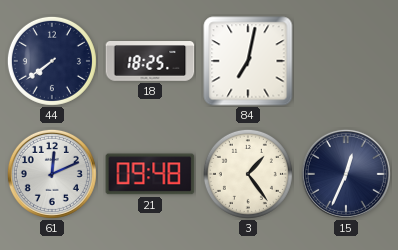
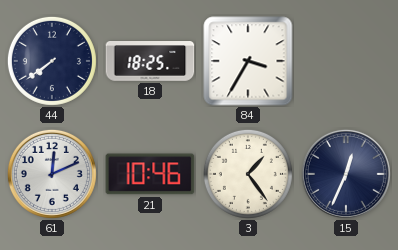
84: 7:02 -> 3:35
21: 09:48 -> 10:46
